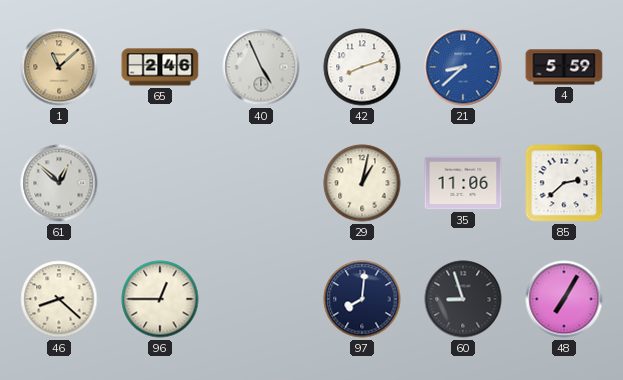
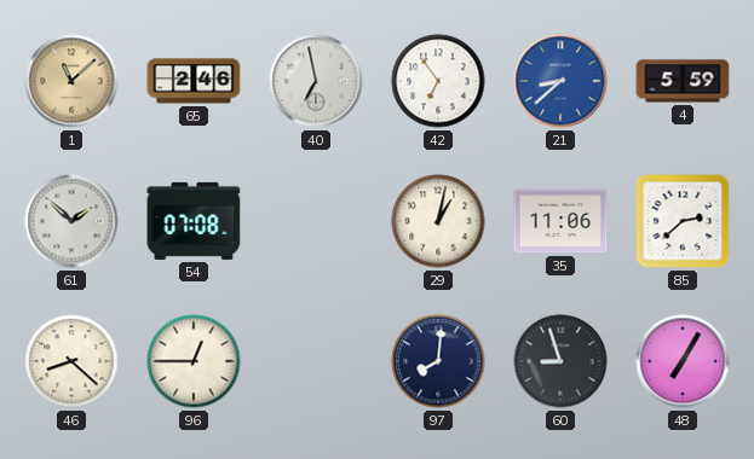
40: 4:56 -> 6:58
42: 8:12 -> 6:54
61: 12:52 -> 1:52
54: none -> 07:08
